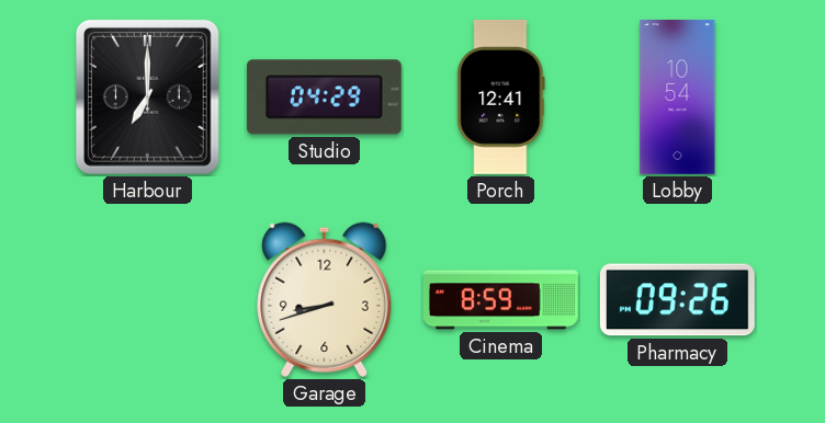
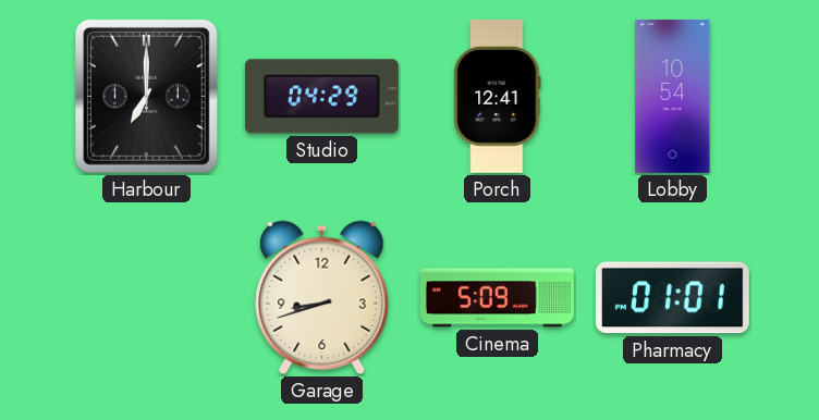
Cinema: 8:59 -> 5:09
Pharmacy: 09:26 -> 01:01
